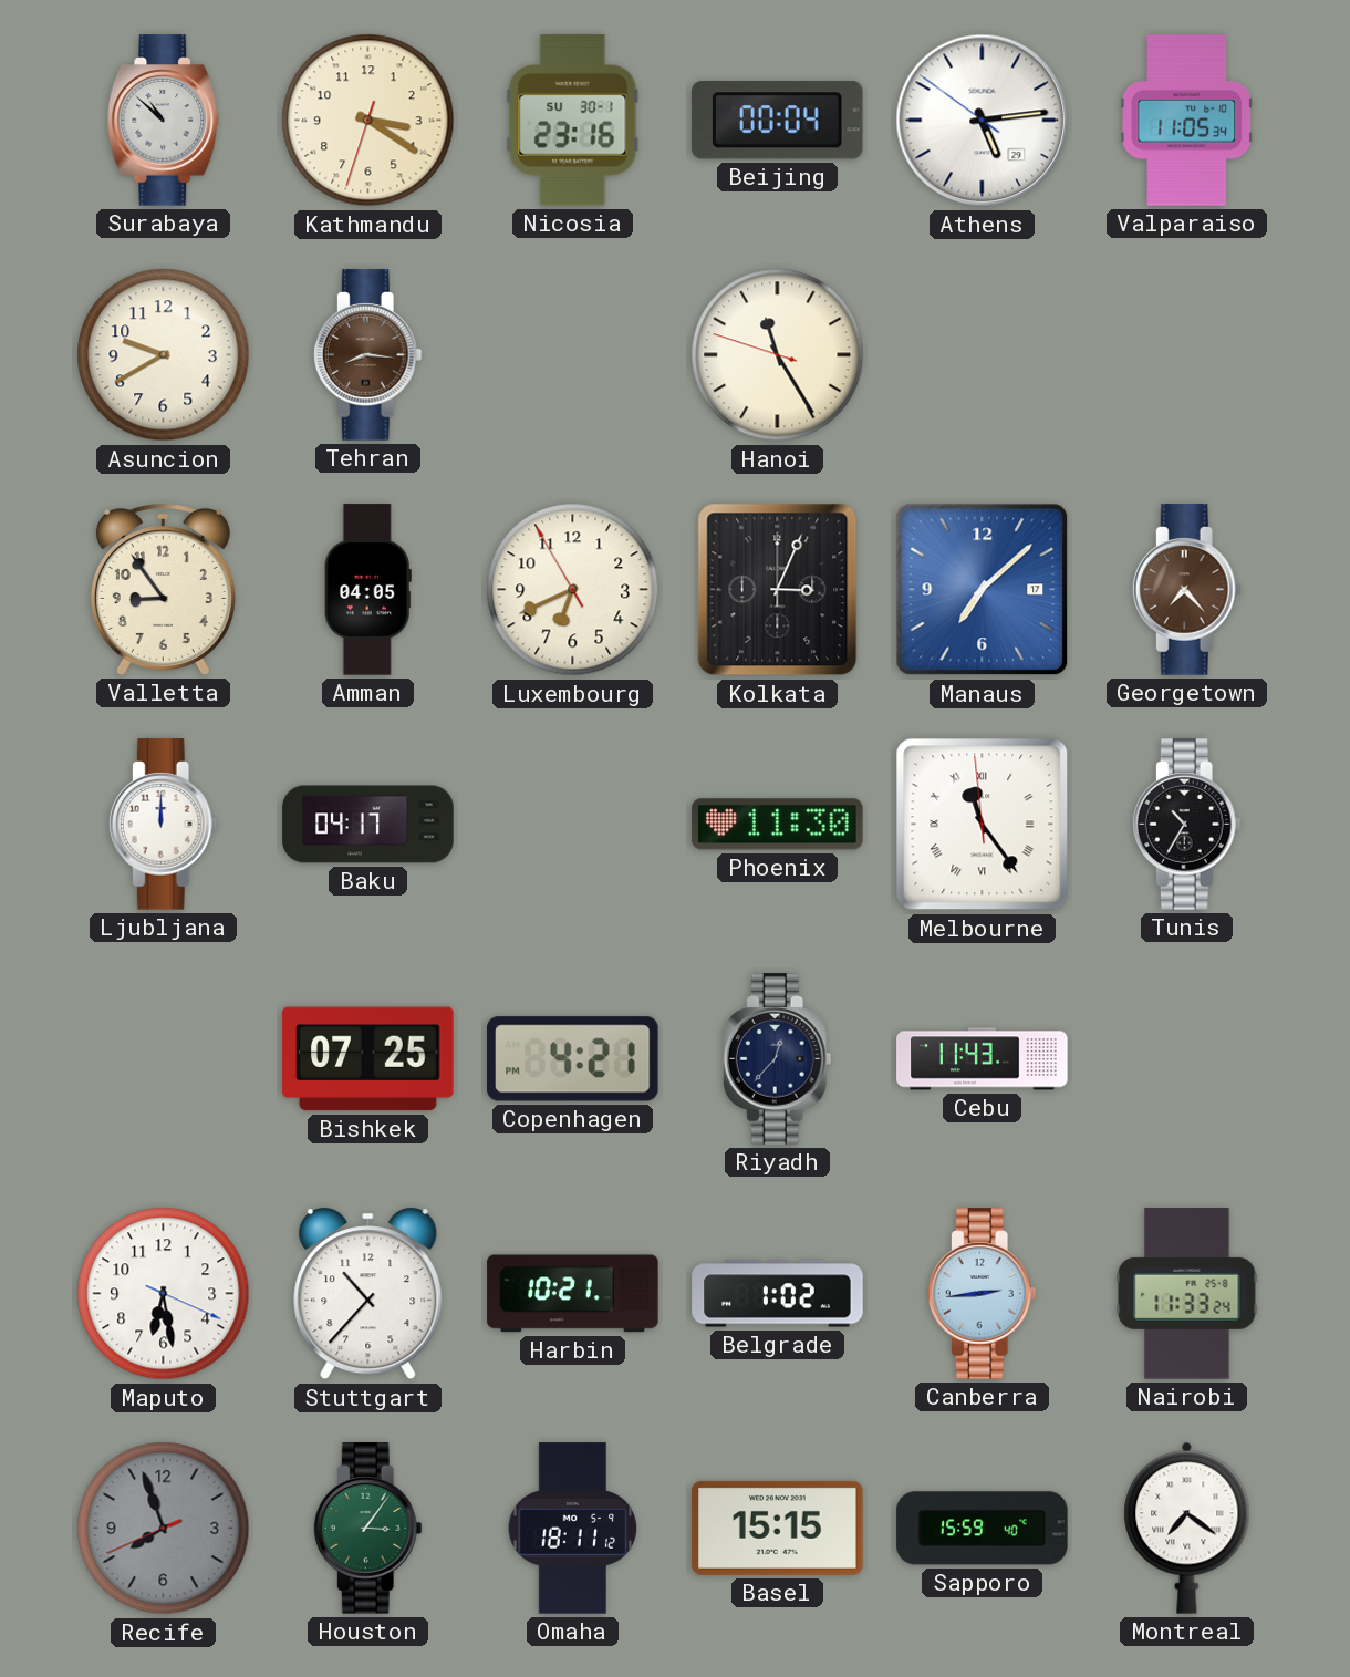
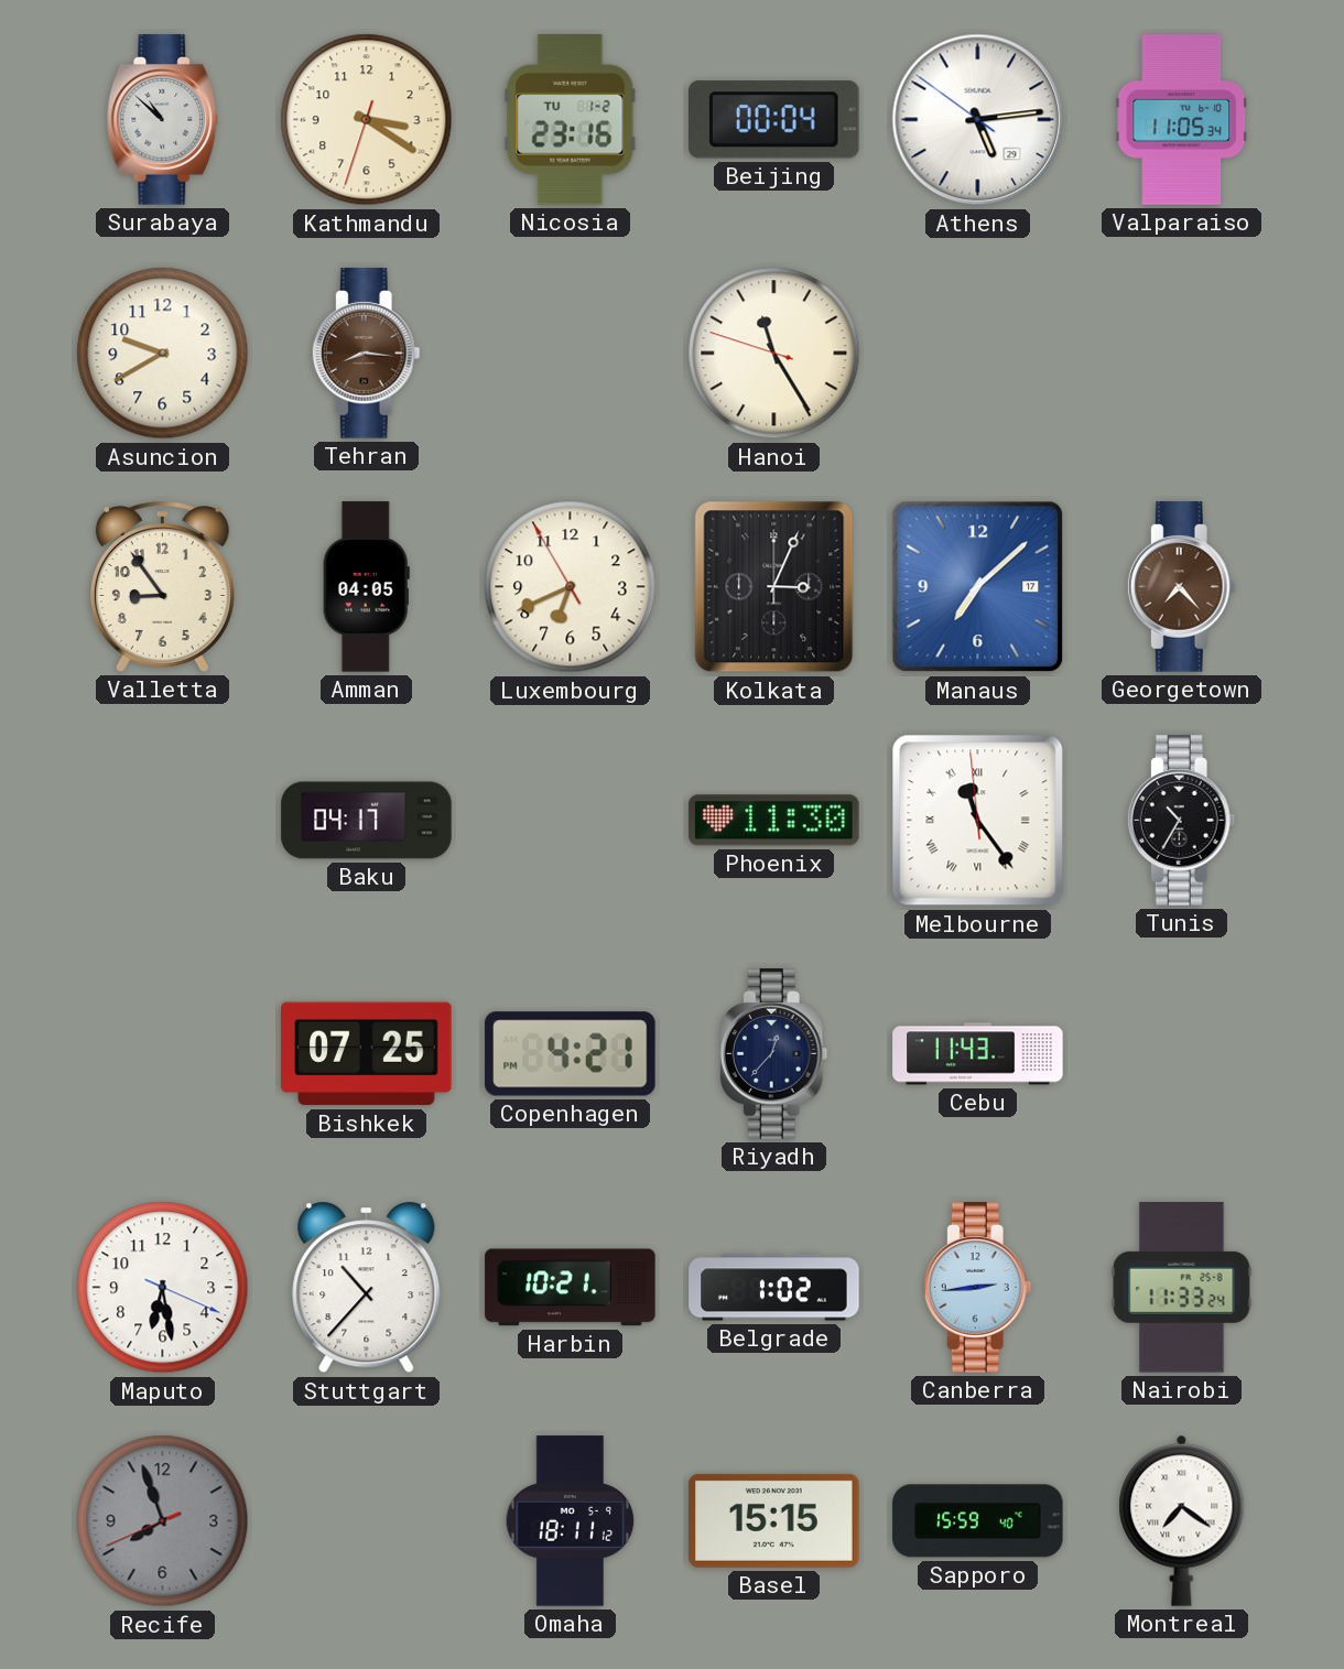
Nicosia date: SU 30-1 -> TU 1-2
Ljubljana: 12:00 -> none
Houston: 3:06 -> none
